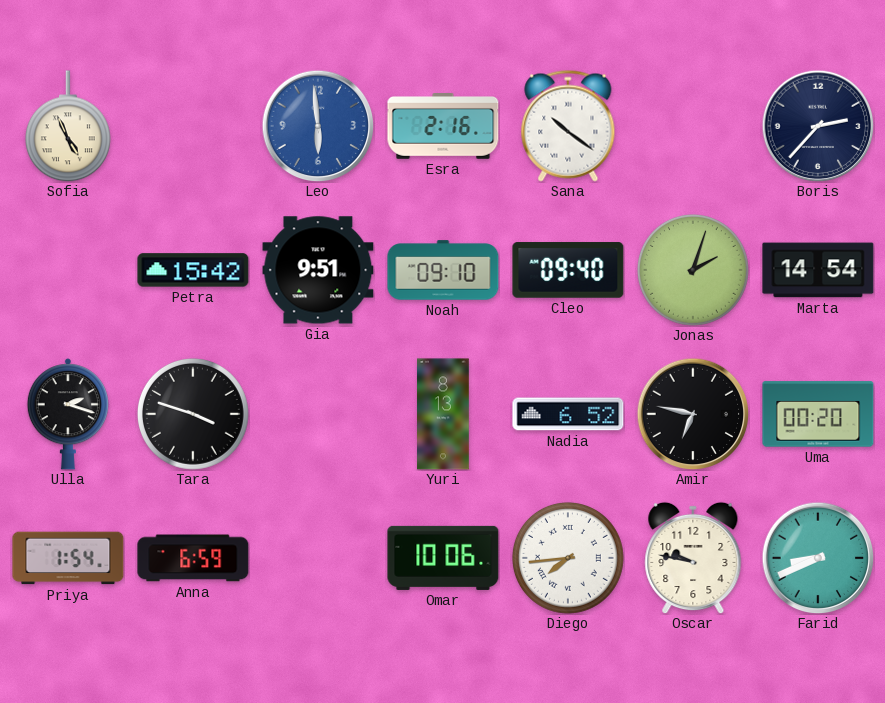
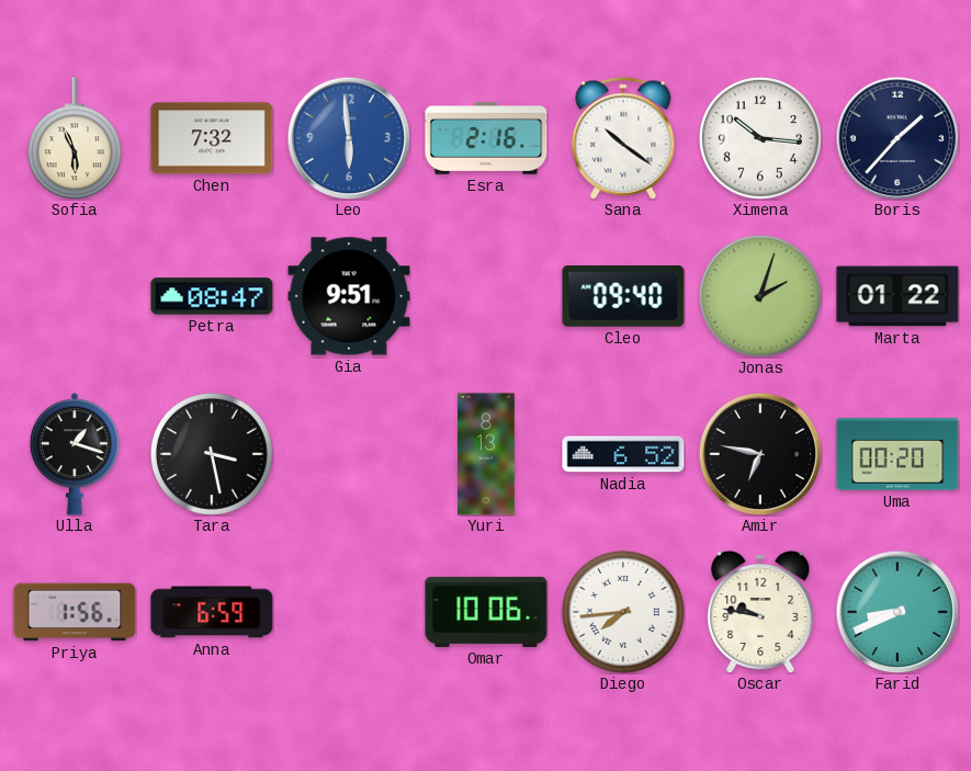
Sofia: 4:56 -> 5:56
Chen: none -> 7:32
Ximena: none -> 10:16
Boris: 2:37 -> 1:37
Petra: 15:42 -> 08:47
Noah: 09:10 -> none
Marta: 14:54 -> 01:22
Ulla: 2:18 -> 1:18
Tara: 3:48 -> 3:28
Priya: 1:54 -> 1:56
